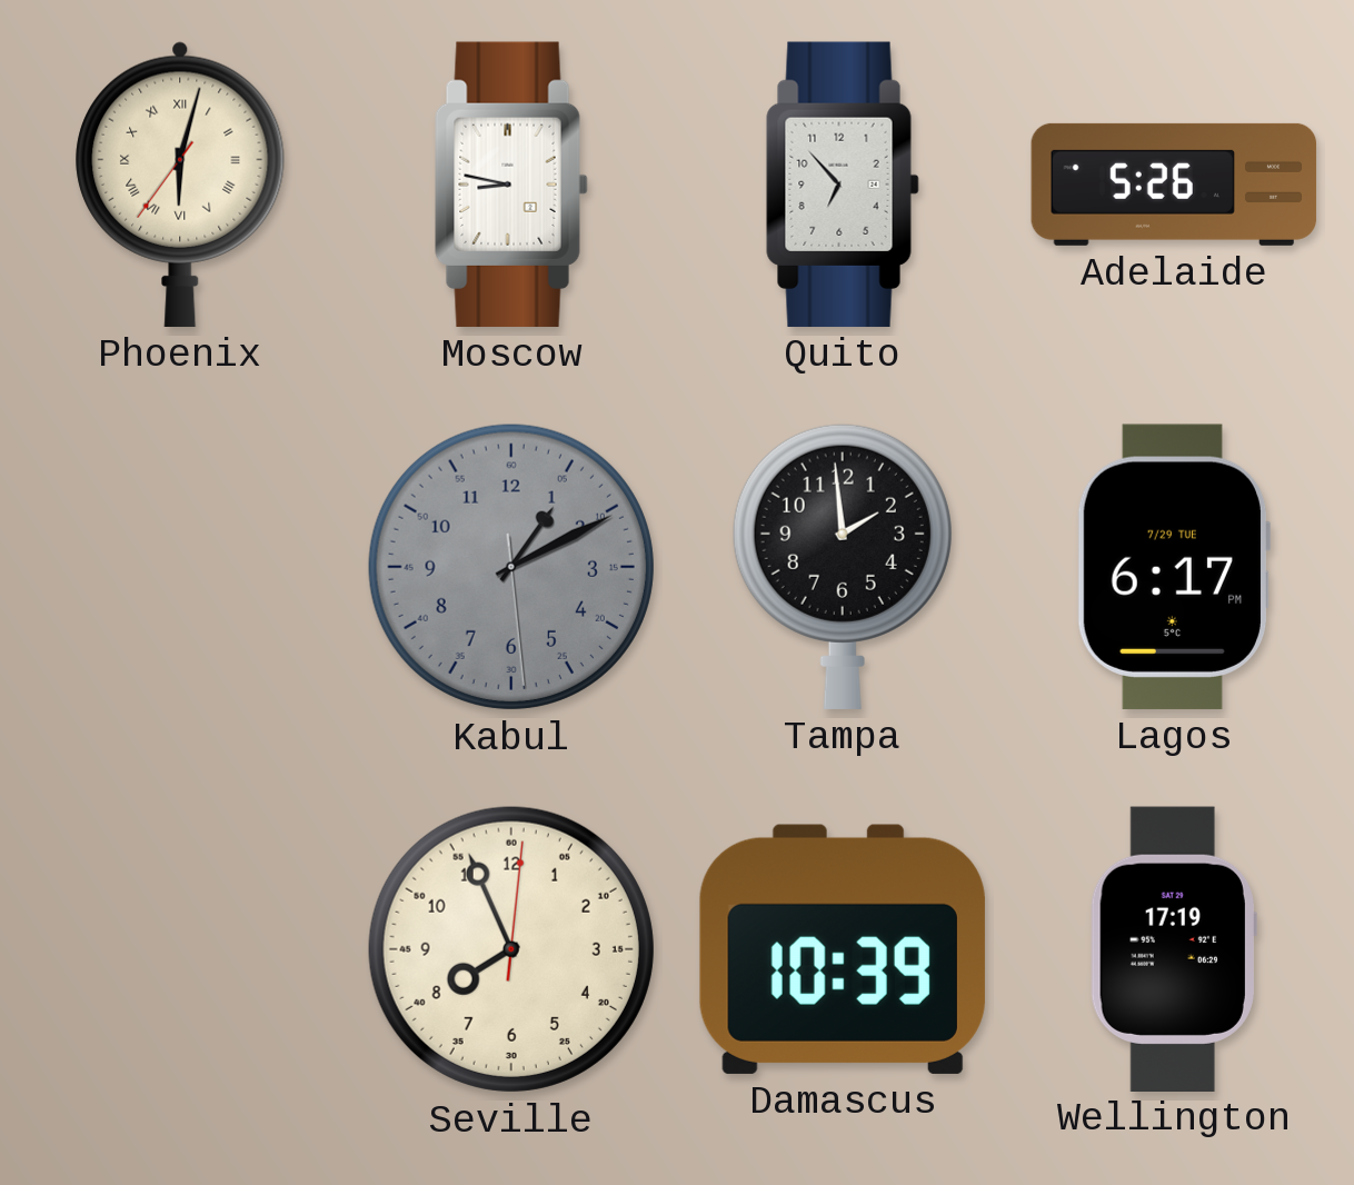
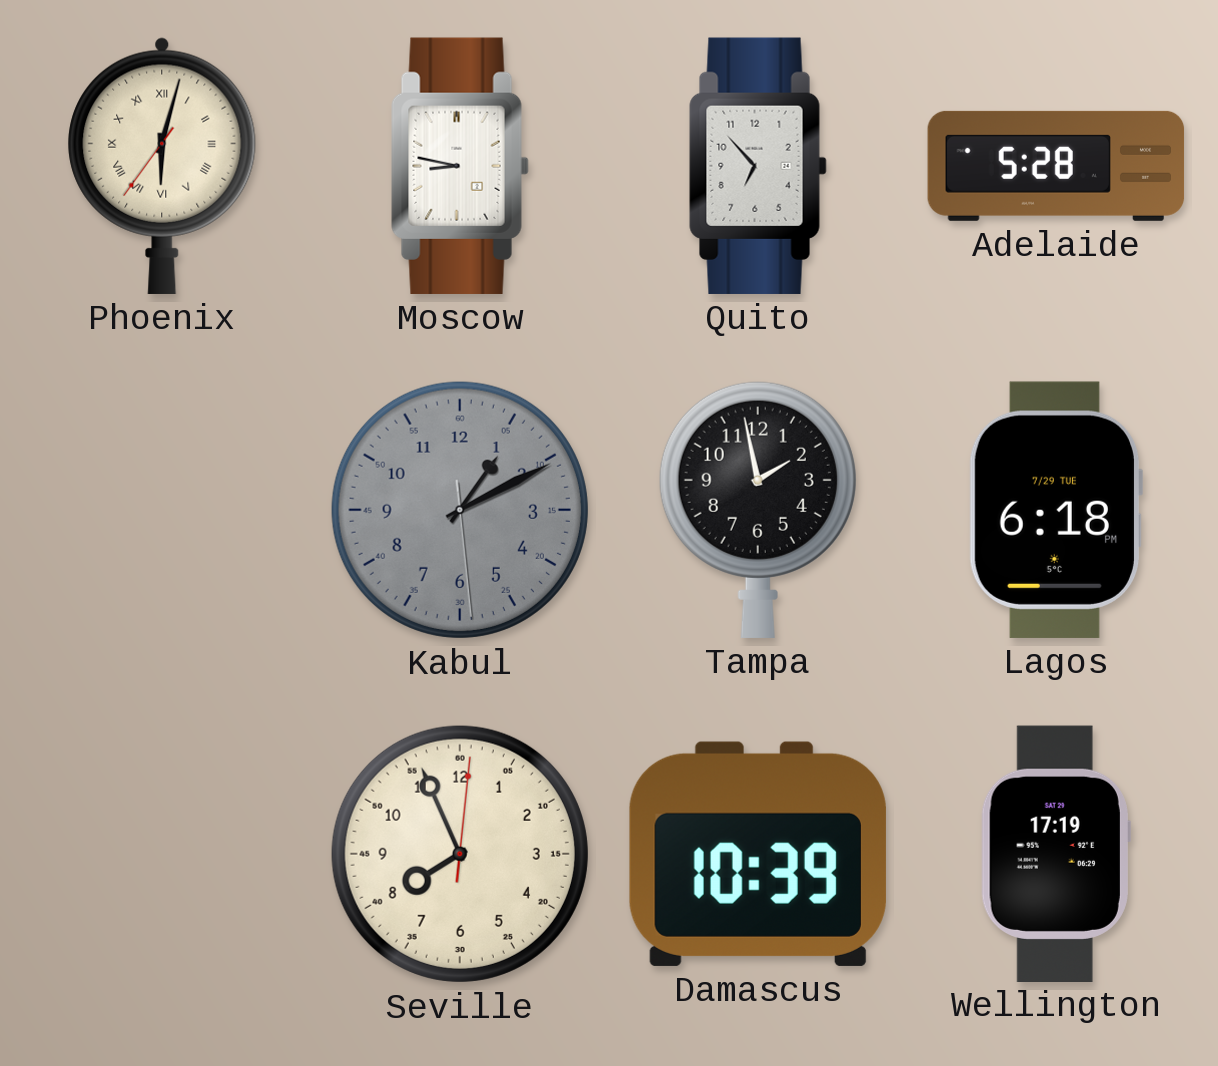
Adelaide: 5:26 -> 5:28
Tampa: 1:59 -> 1:58
Lagos: 6:17 -> 6:18
